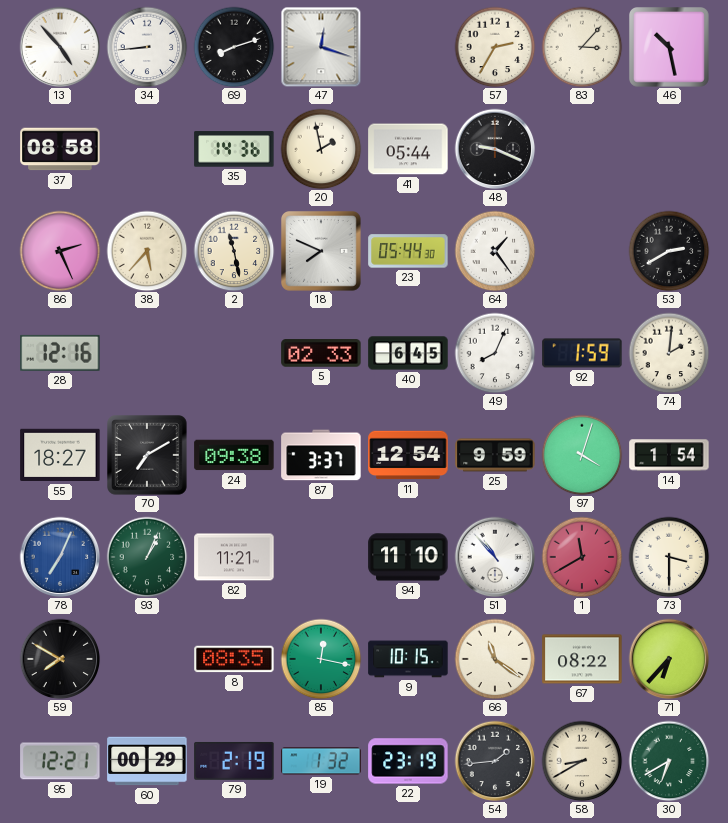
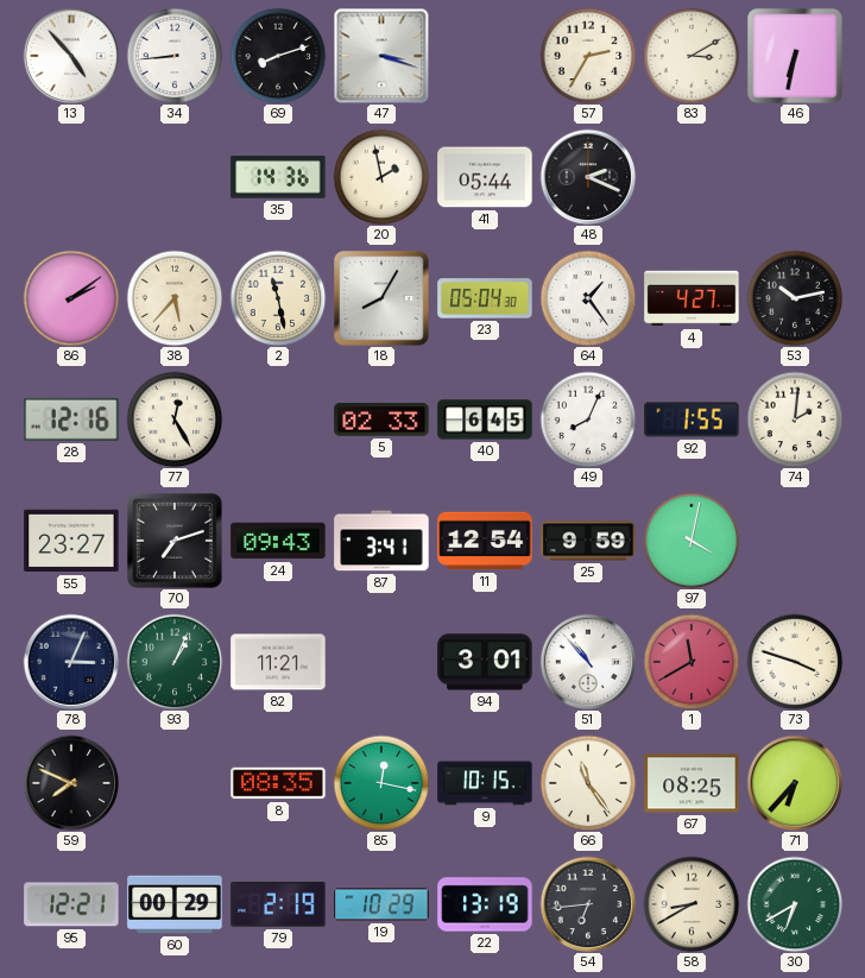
47: 12:18 -> 3:18
83: 3:07 -> 3:10
46: 10:28 -> 6:32
37: 08:58 -> none
48: 9:19 -> 2:19
86: 2:26 -> 2:09
18: 7:49 -> 8:05
23: 05:44 -> 05:04
4: none -> 4:27
53: 2:40 -> 10:13
77: none -> 12:25
92: 1:59 -> 1:55
55: 18:27 -> 23:27
70: 7:10 -> 7:12
24: 09:38 -> 09:43
87: 3:37 -> 3:41
97: 4:03 -> 4:02
14: 1:54 -> none
78: 7:04 -> 3:04
78 dial: blue -> navy
94: 11:10 -> 3:01
73: 3:30 -> 3:48
59: 7:50 -> 7:49
66: 11:21 -> 11:24
67: 08:22 -> 08:25
19: 1:32 -> 10:29
22: 23:19 -> 13:19
54: 1:44 -> 6:44
